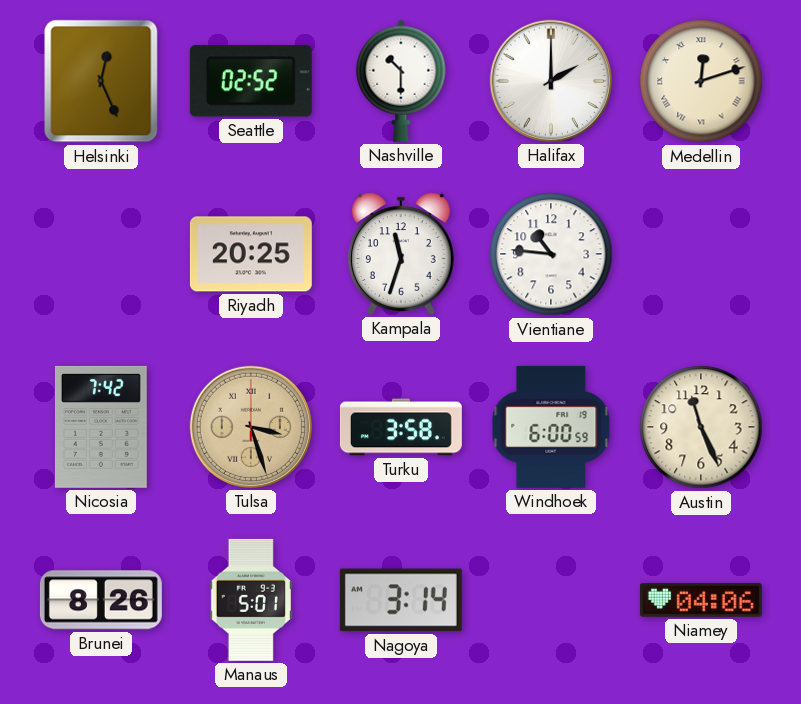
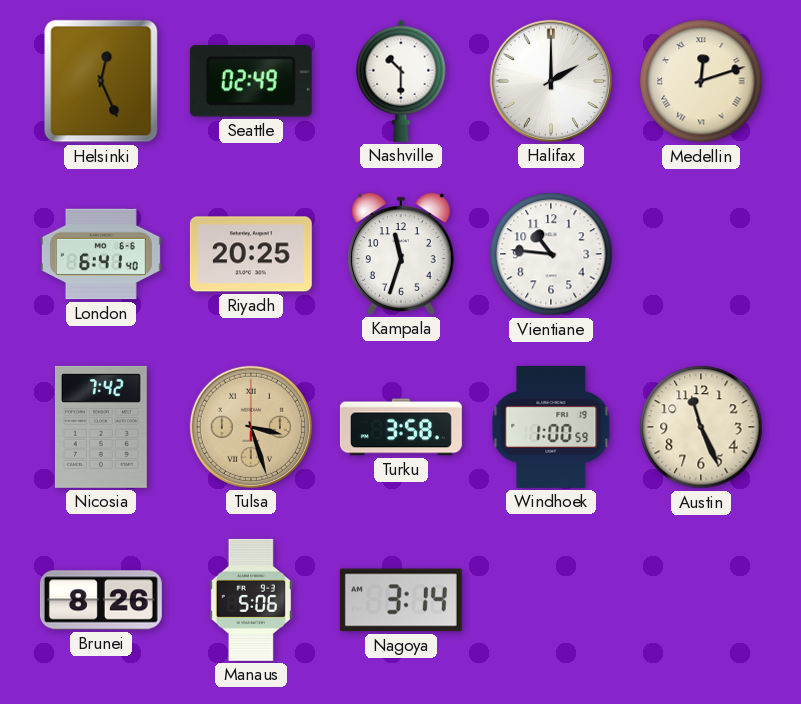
Seattle: 02:52 -> 02:49
London: none -> 6:41
Windhoek: 6:00 -> 1:00
Manaus: 5:01 -> 5:06
Niamey: 04:06 -> none
